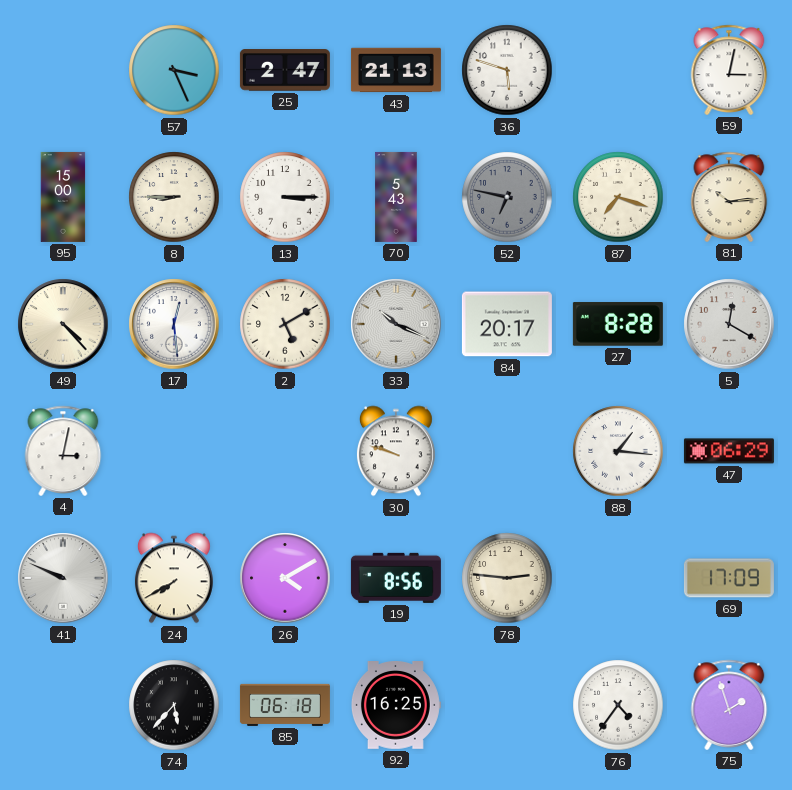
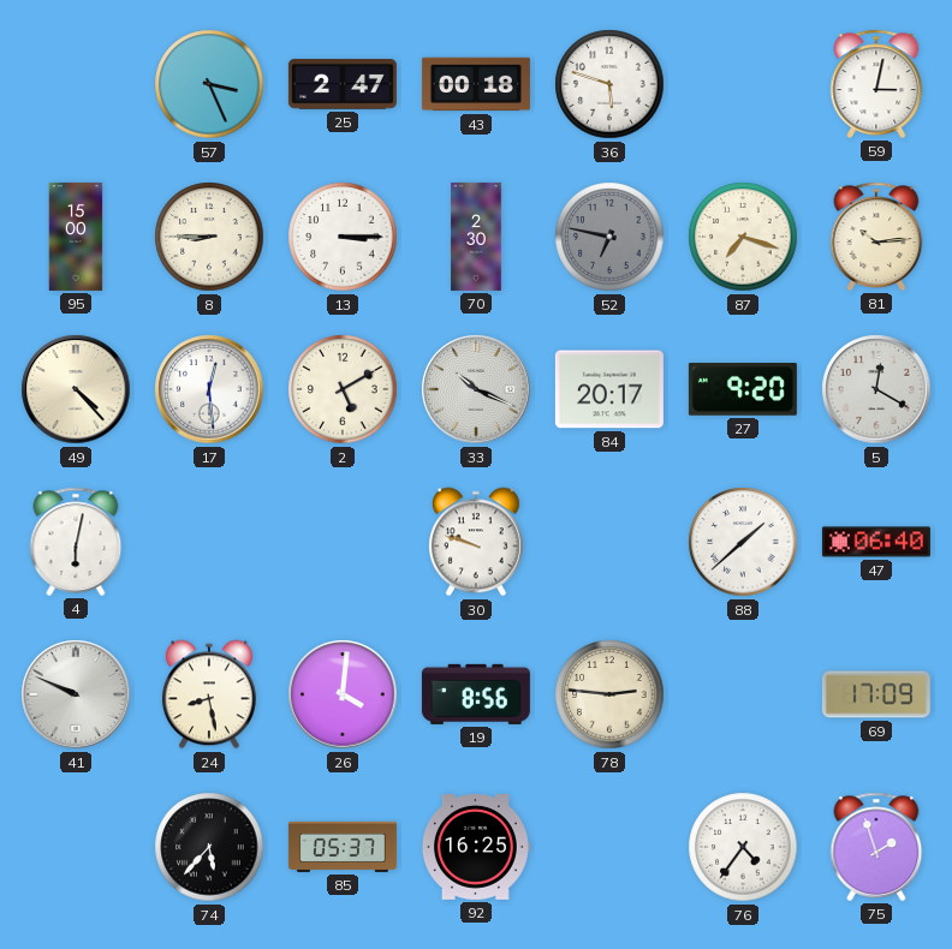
43: 21:13 -> 00:18
70: 5:43 -> 2:30
27: 8:28 -> 9:20
4: 3:02 -> 6:02
88: 1:16 -> 1:38
47: 06:29 -> 06:40
24: 7:40 -> 8:28
26: 4:10 -> 4:01
85: 06:18 -> 05:37
